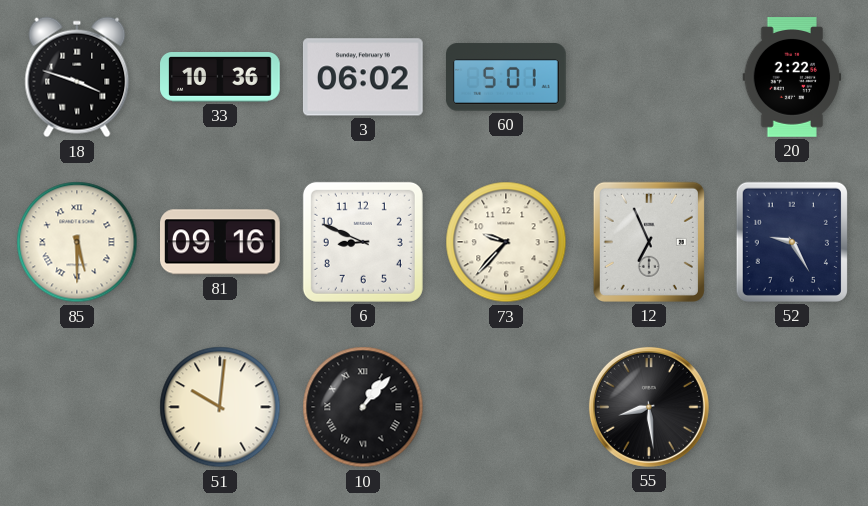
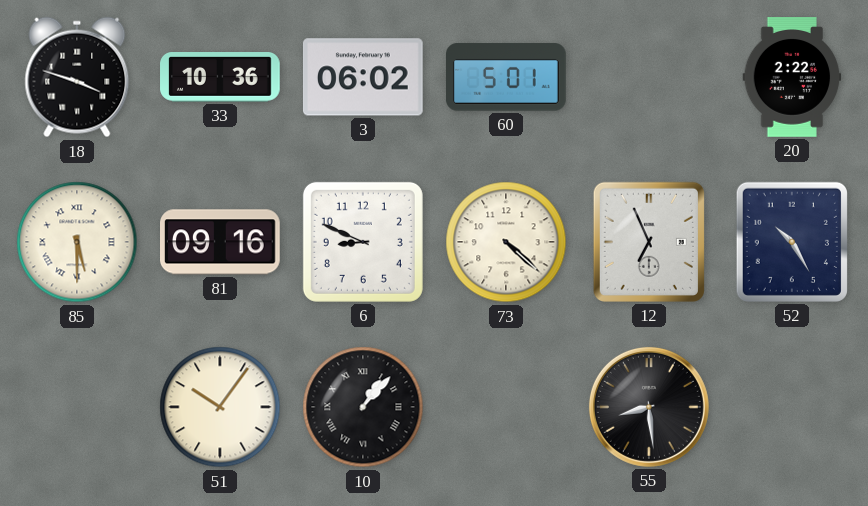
73: 9:37 -> 4:22
52: 9:25 -> 10:25
51: 10:01 -> 10:06
